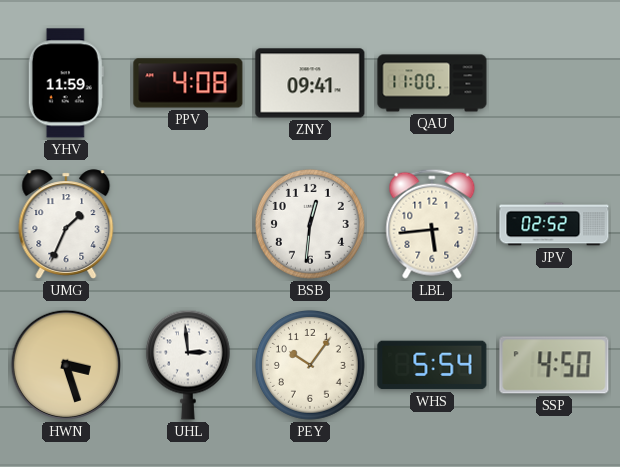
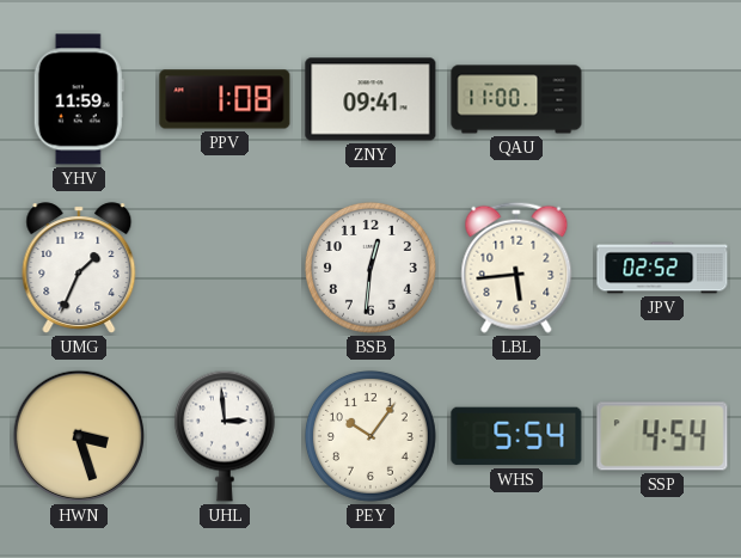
PPV: 4:08 -> 1:08
SSP: 4:50 -> 4:54
